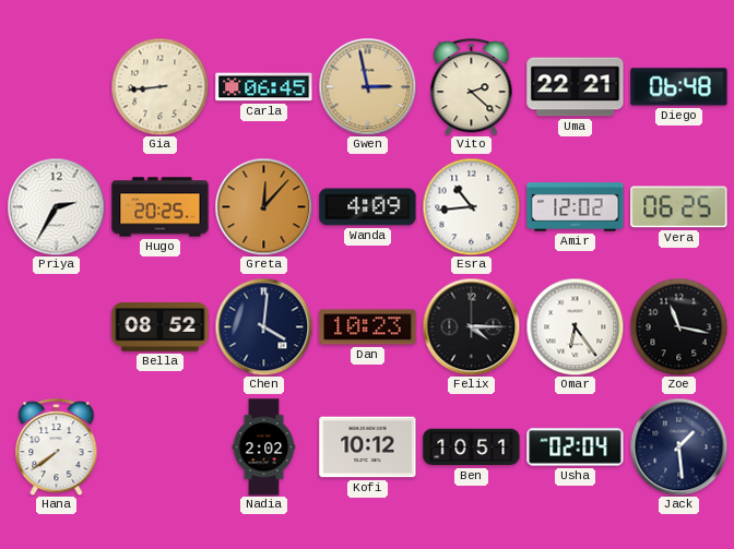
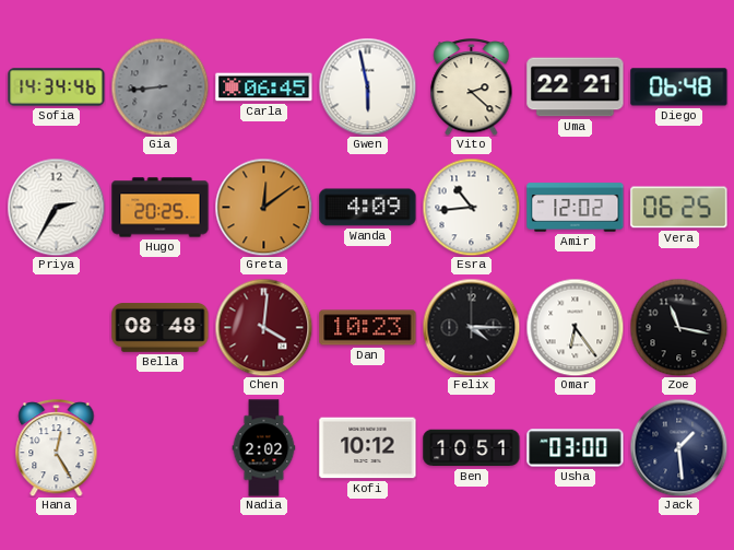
Sofia: none -> 14:34
Gia dial: cream -> grey
Gwen: 2:58 -> 5:58
Gwen dial: champagne -> white
Greta: 12:07 -> 12:09
Bella: 08:52 -> 08:48
Chen dial: navy -> burgundy
Hana: 7:39 -> 12:25
Usha: 02:04 -> 03:00
